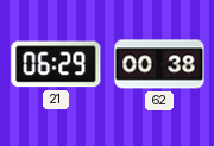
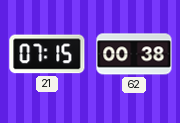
21: 06:29 -> 07:15
